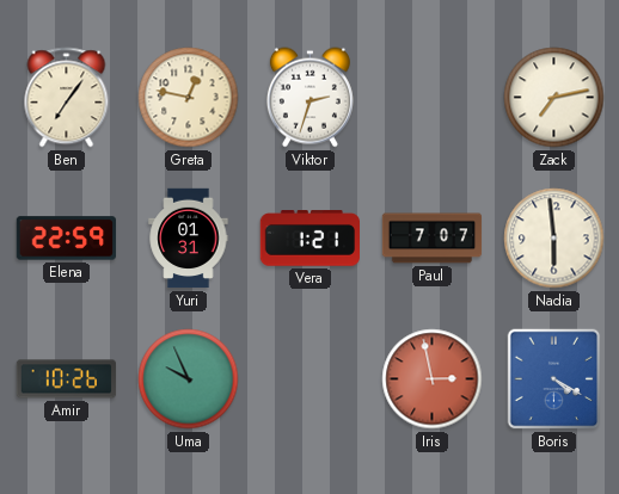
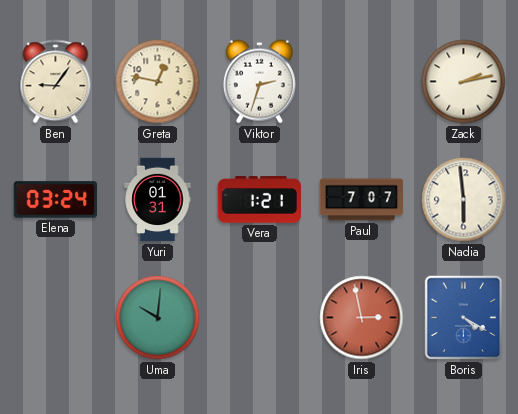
Ben: 7:06 -> 9:06
Zack: 7:13 -> 2:13
Elena: 22:59 -> 03:24
Amir: 10:26 -> none
Uma: 9:56 -> 10:01
